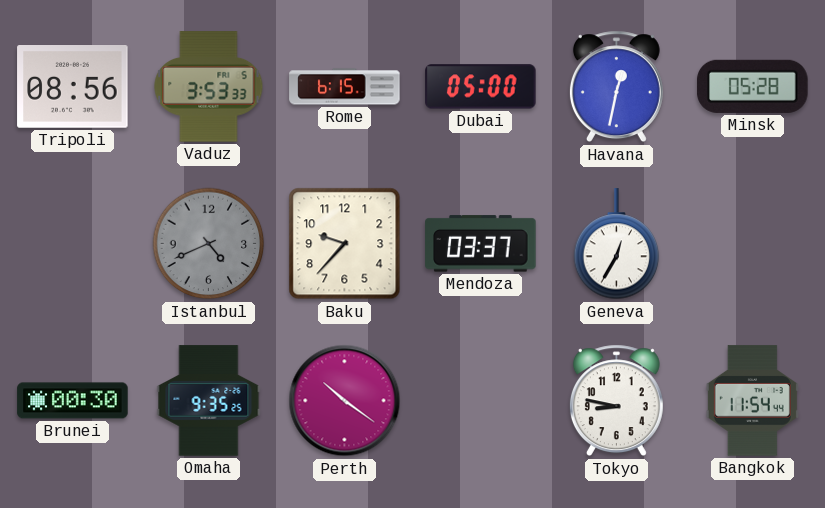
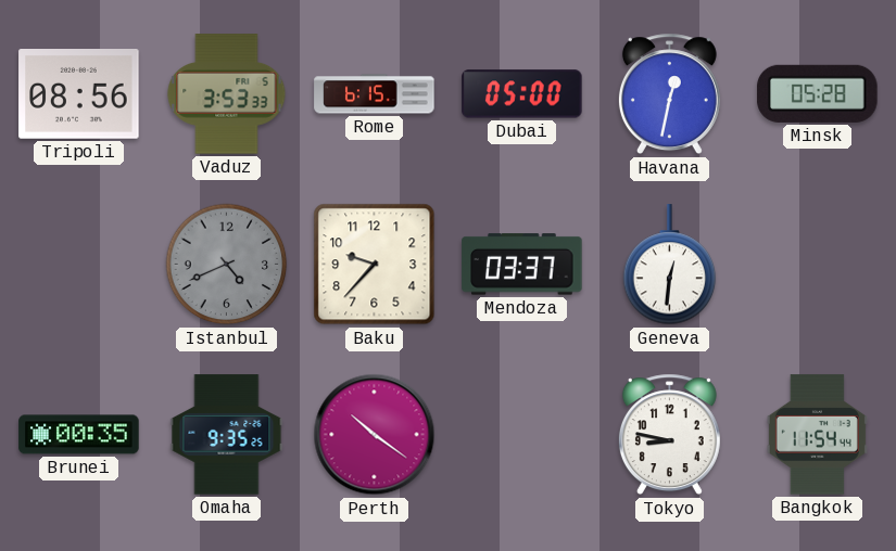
Geneva: 12:35 -> 12:31
Brunei: 00:30 -> 00:35
